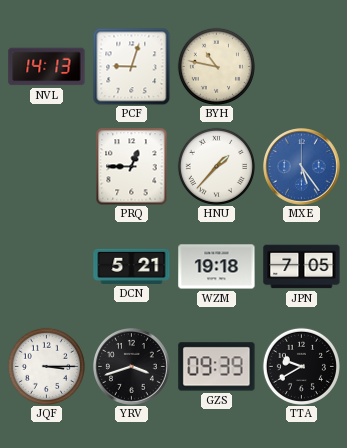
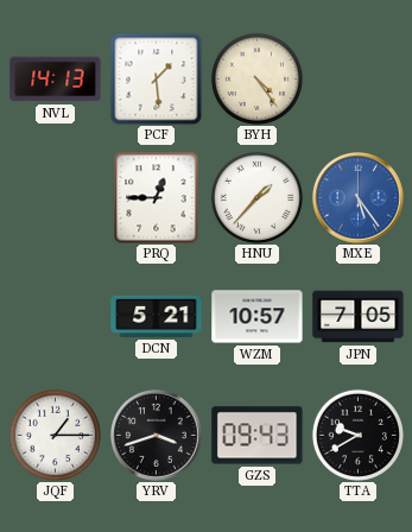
PCF: 9:03 -> 1:29
BYH: 10:47 -> 4:24
WZM: 19:18 -> 10:57
JQF: 3:15 -> 1:15
GZS: 09:39 -> 09:43
